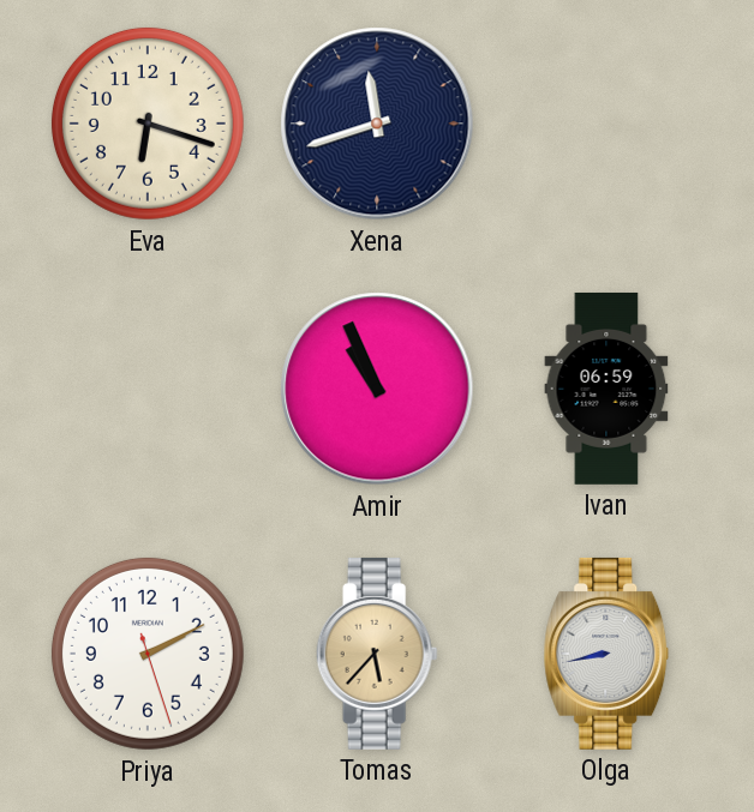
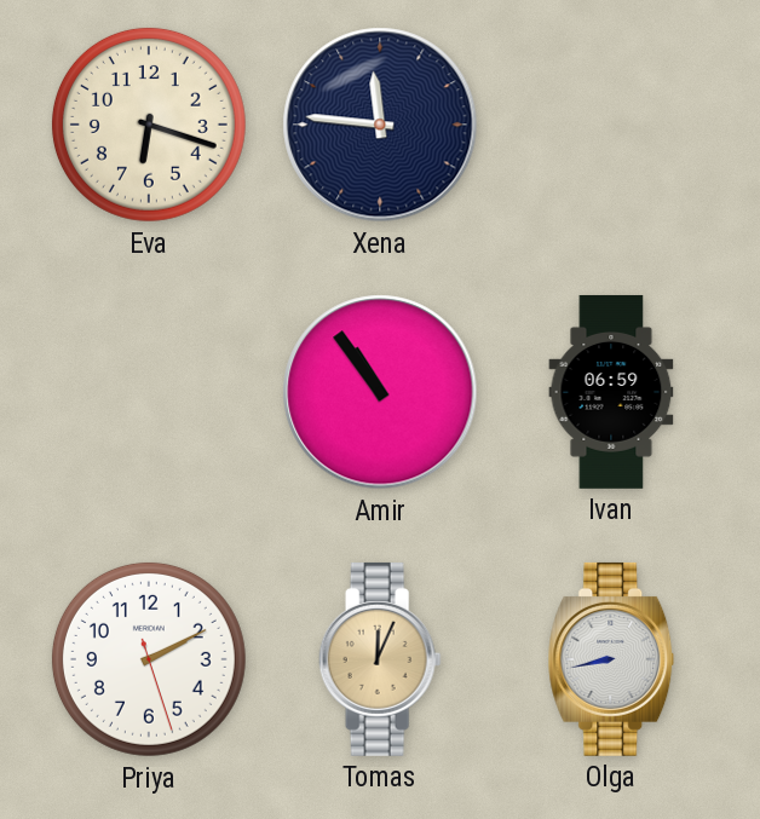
Xena: 11:42 -> 11:46
Amir: 10:56 -> 10:54
Tomas: 5:37 -> 12:04
